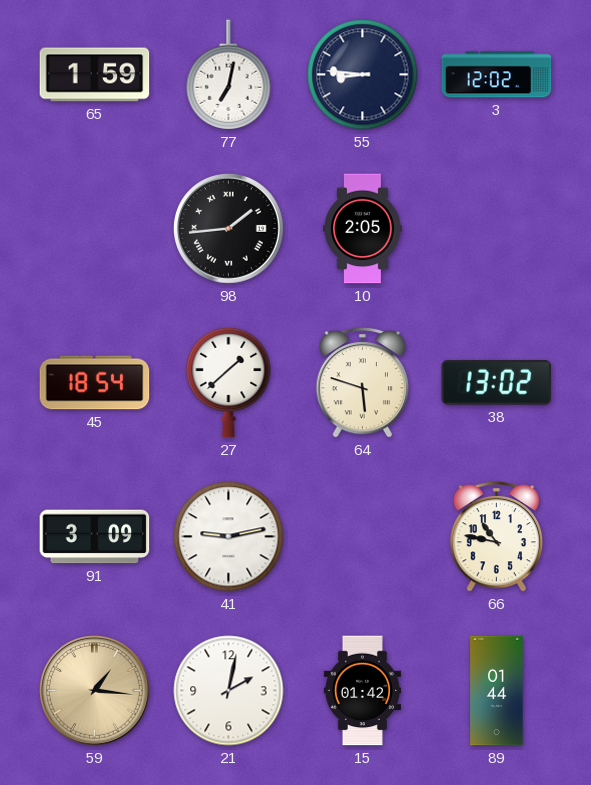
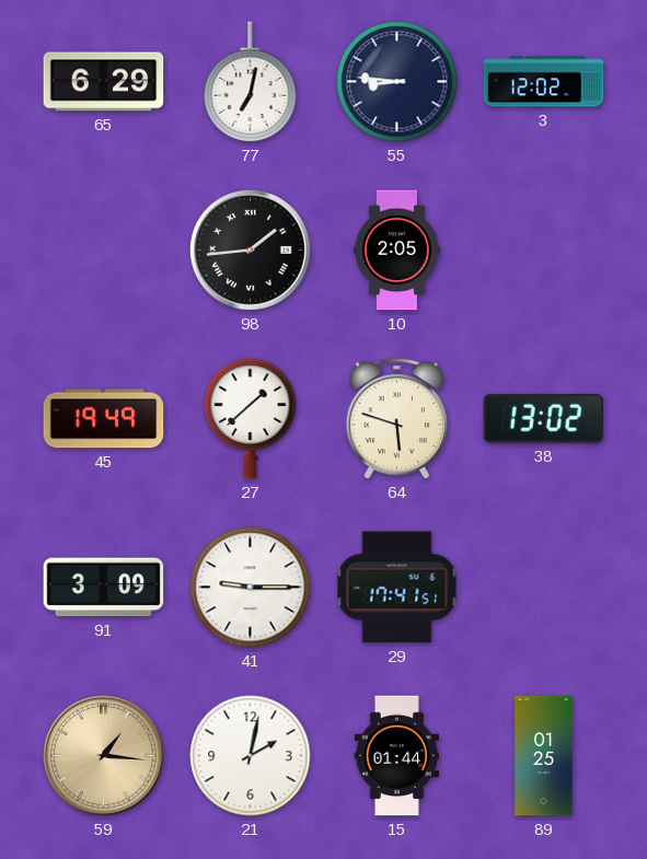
65: 1:59 -> 6:29
45: 18:54 -> 19:49
41: 9:13 -> 9:15
29: none -> 17:41
66: 10:47 -> none
15: 01:42 -> 01:44
89: 01:44 -> 01:25
